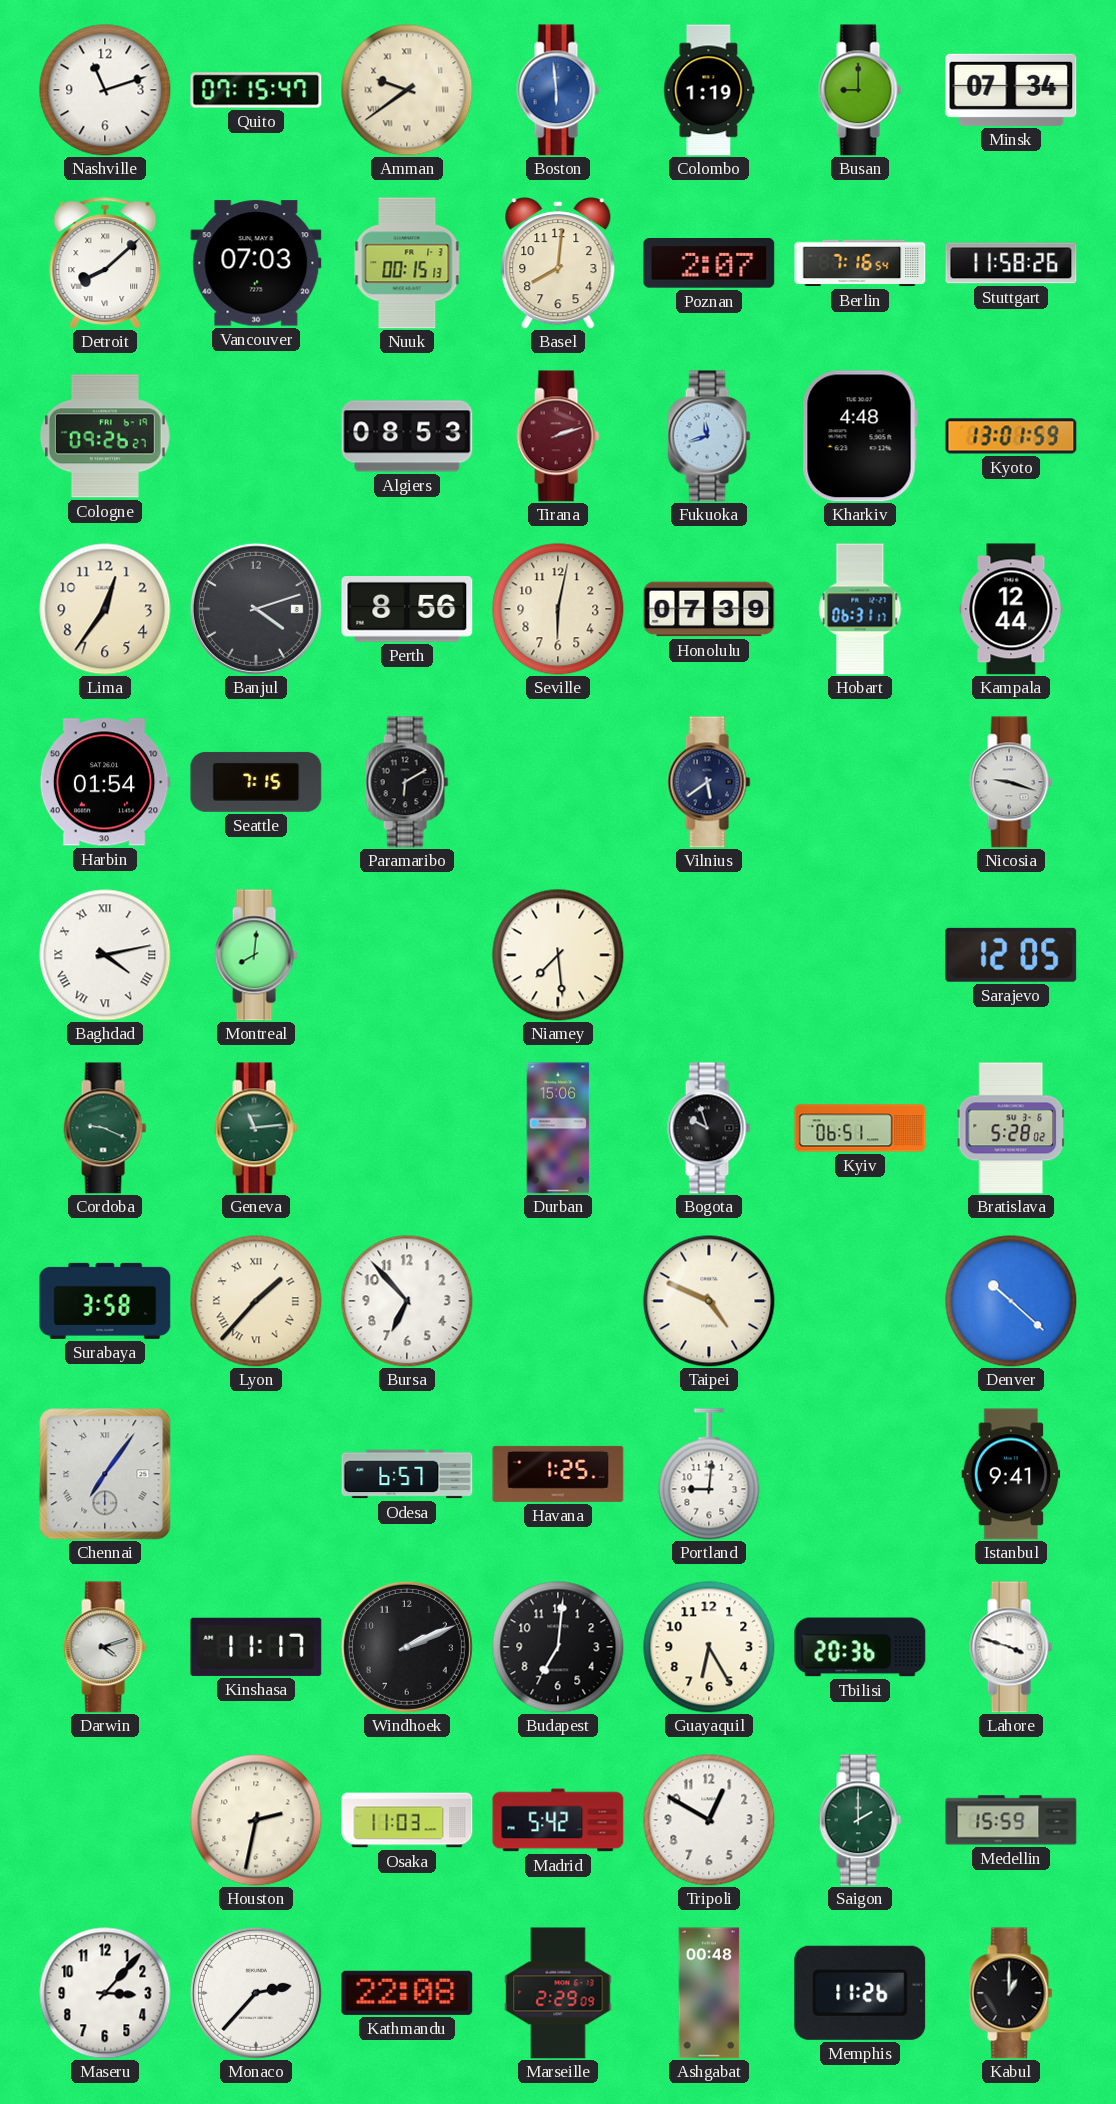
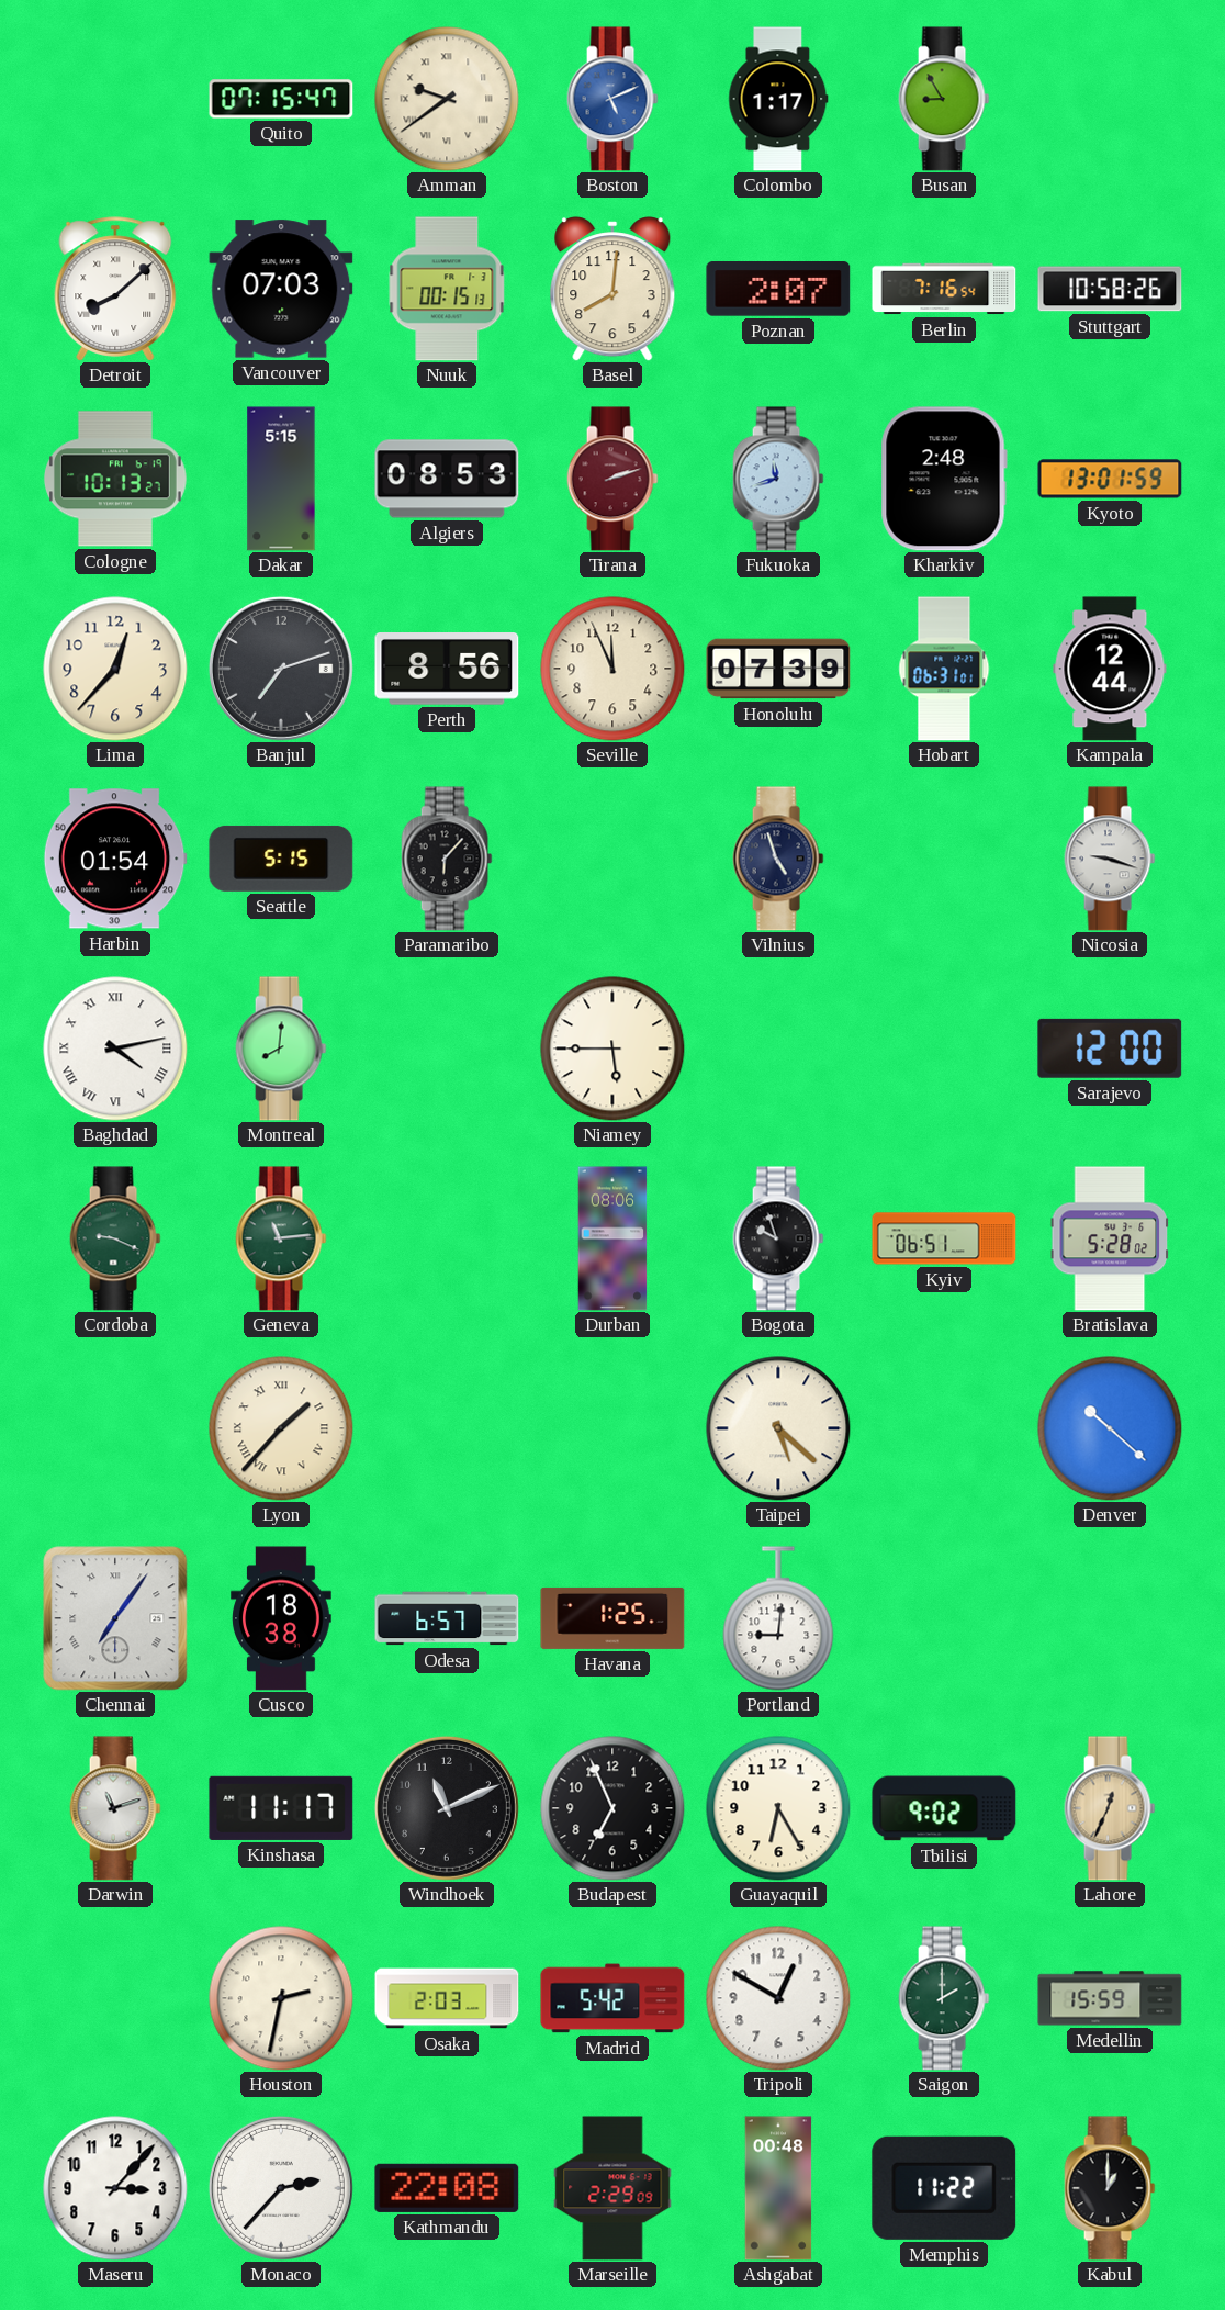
Nashville: 11:12 -> none
Boston: 5:59 -> 5:11
Colombo: 1:19 -> 1:17
Busan: 9:00 -> 8:55
Minsk: 07:34 -> none
Stuttgart: 11:58 -> 10:58
Cologne: 09:26 -> 10:13
Dakar: none -> 5:15
Kharkiv: 4:48 -> 2:48
Lima: 12:36 -> 12:37
Banjul: 4:12 -> 7:12
Seville: 6:02 -> 11:56
Hobart: 06:31:17 -> 06:31:01
Seattle: 7:15 -> 5:15
Paramaribo: 6:10 -> 6:07
Vilnius: 5:39 -> 4:57
Niamey: 7:29 -> 5:45
Sarajevo: 12:05 -> 12:00
Durban: 15:06 -> 08:06
Surabaya: 3:58 -> none
Bursa: 6:53 -> none
Taipei: 4:49 -> 5:22
Cusco: none -> 18:38
Istanbul: 9:41 -> none
Darwin: 4:12 -> 11:12
Windhoek: 2:11 -> 11:11
Budapest: 7:01 -> 6:56
Tbilisi: 20:36 -> 9:02
Lahore: 3:48 -> 12:34
Lahore dial: white -> champagne
Osaka: 11:03 -> 2:03
Memphis: 11:26 -> 11:22
